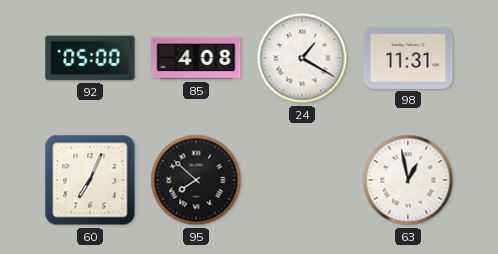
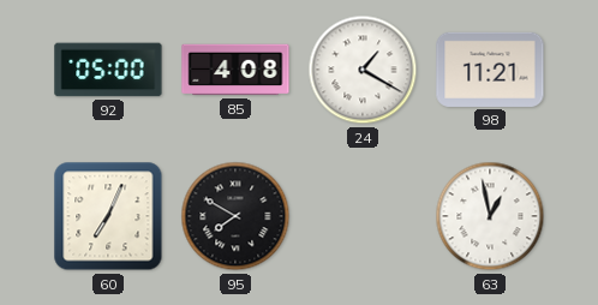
98: 11:31 -> 11:21
95: 7:52 -> 7:50
